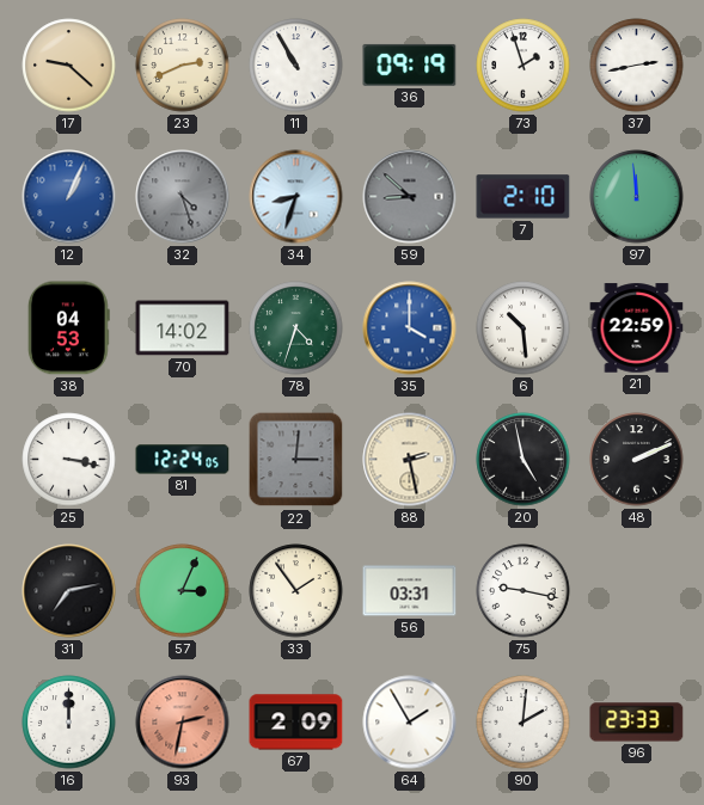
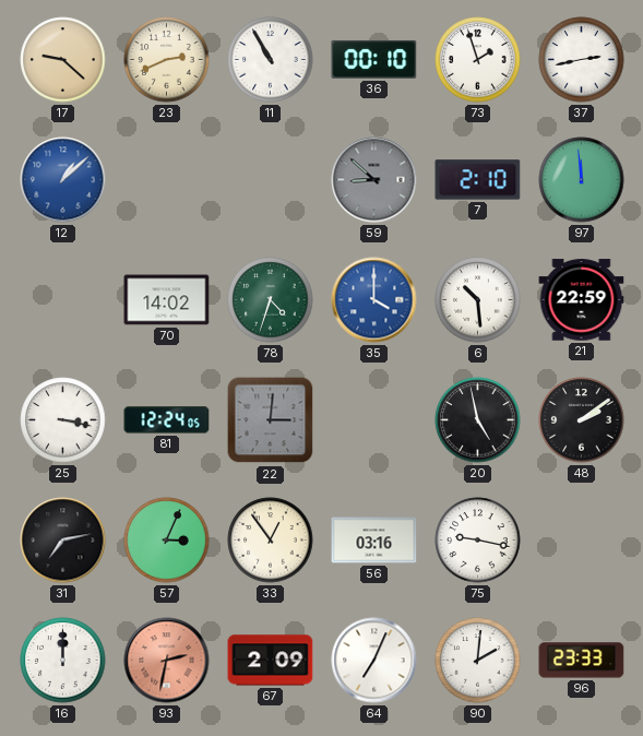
36: 09:19 -> 00:10
12: 1:04 -> 1:08
32: 4:27 -> none
34: 8:33 -> none
38: 04:53 -> none
88: 2:28 -> none
48: 2:11 -> 2:09
33: 1:54 -> 12:54
56: 03:31 -> 03:16
64: 1:55 -> 7:04
